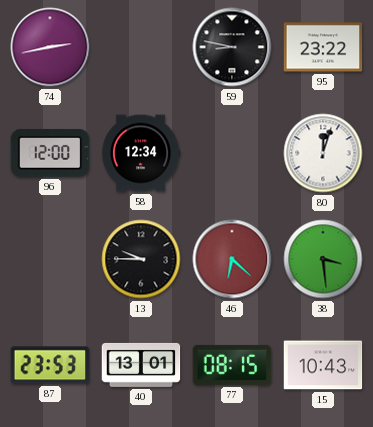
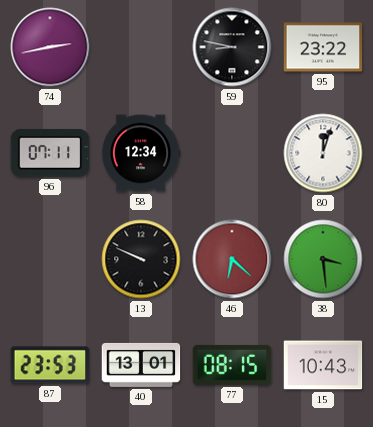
96: 12:00 -> 07:11
13: 9:45 -> 9:49
